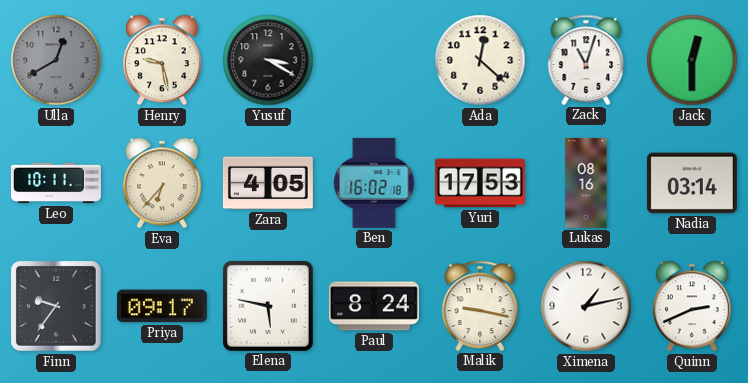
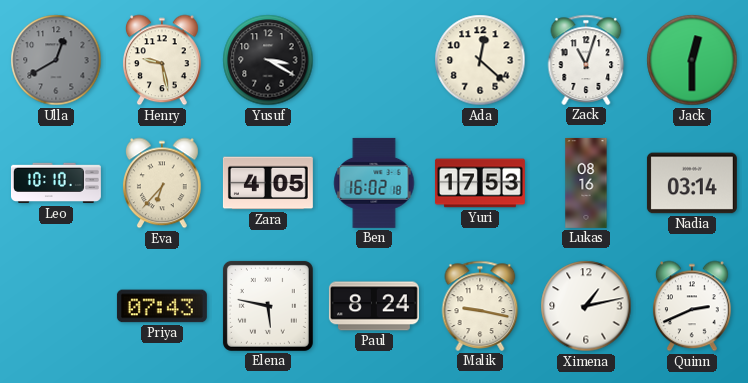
Leo: 10:11 -> 10:10
Finn: 9:36 -> none
Priya: 09:17 -> 07:43
